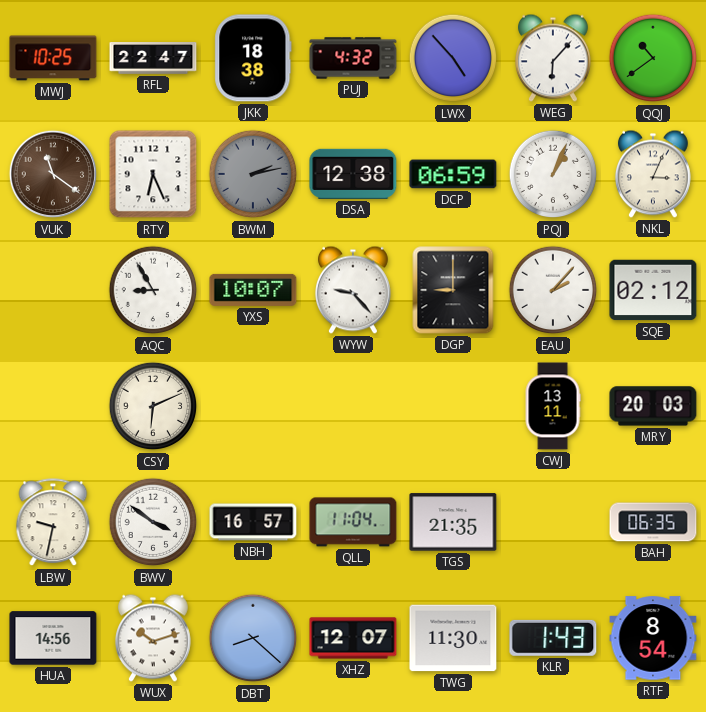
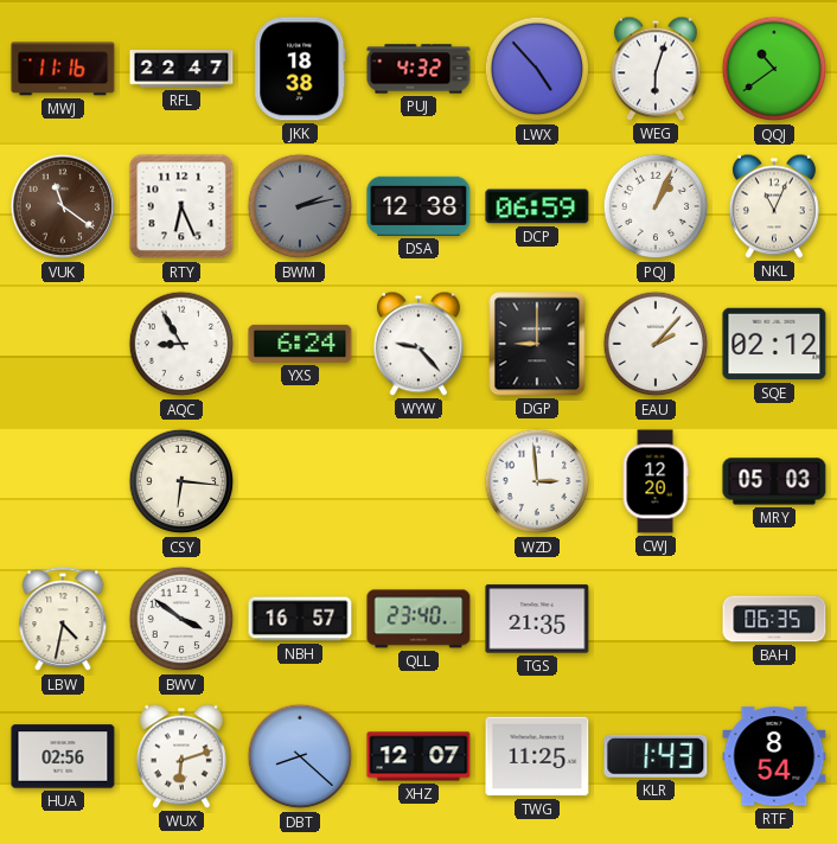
MWJ: 10:25 -> 11:16
WEG: 6:07 -> 6:03
NKL: 3:04 -> 11:04
YXS: 10:07 -> 6:24
CSY: 6:11 -> 6:16
WZD: none -> 2:59
CWJ: 13:11 -> 12:20
MRY: 20:03 -> 05:03
LBW: 9:32 -> 4:32
QLL: 11:04 -> 23:40
HUA: 14:56 -> 02:56
WUX: 10:12 -> 6:12
TWG: 11:30 -> 11:25
